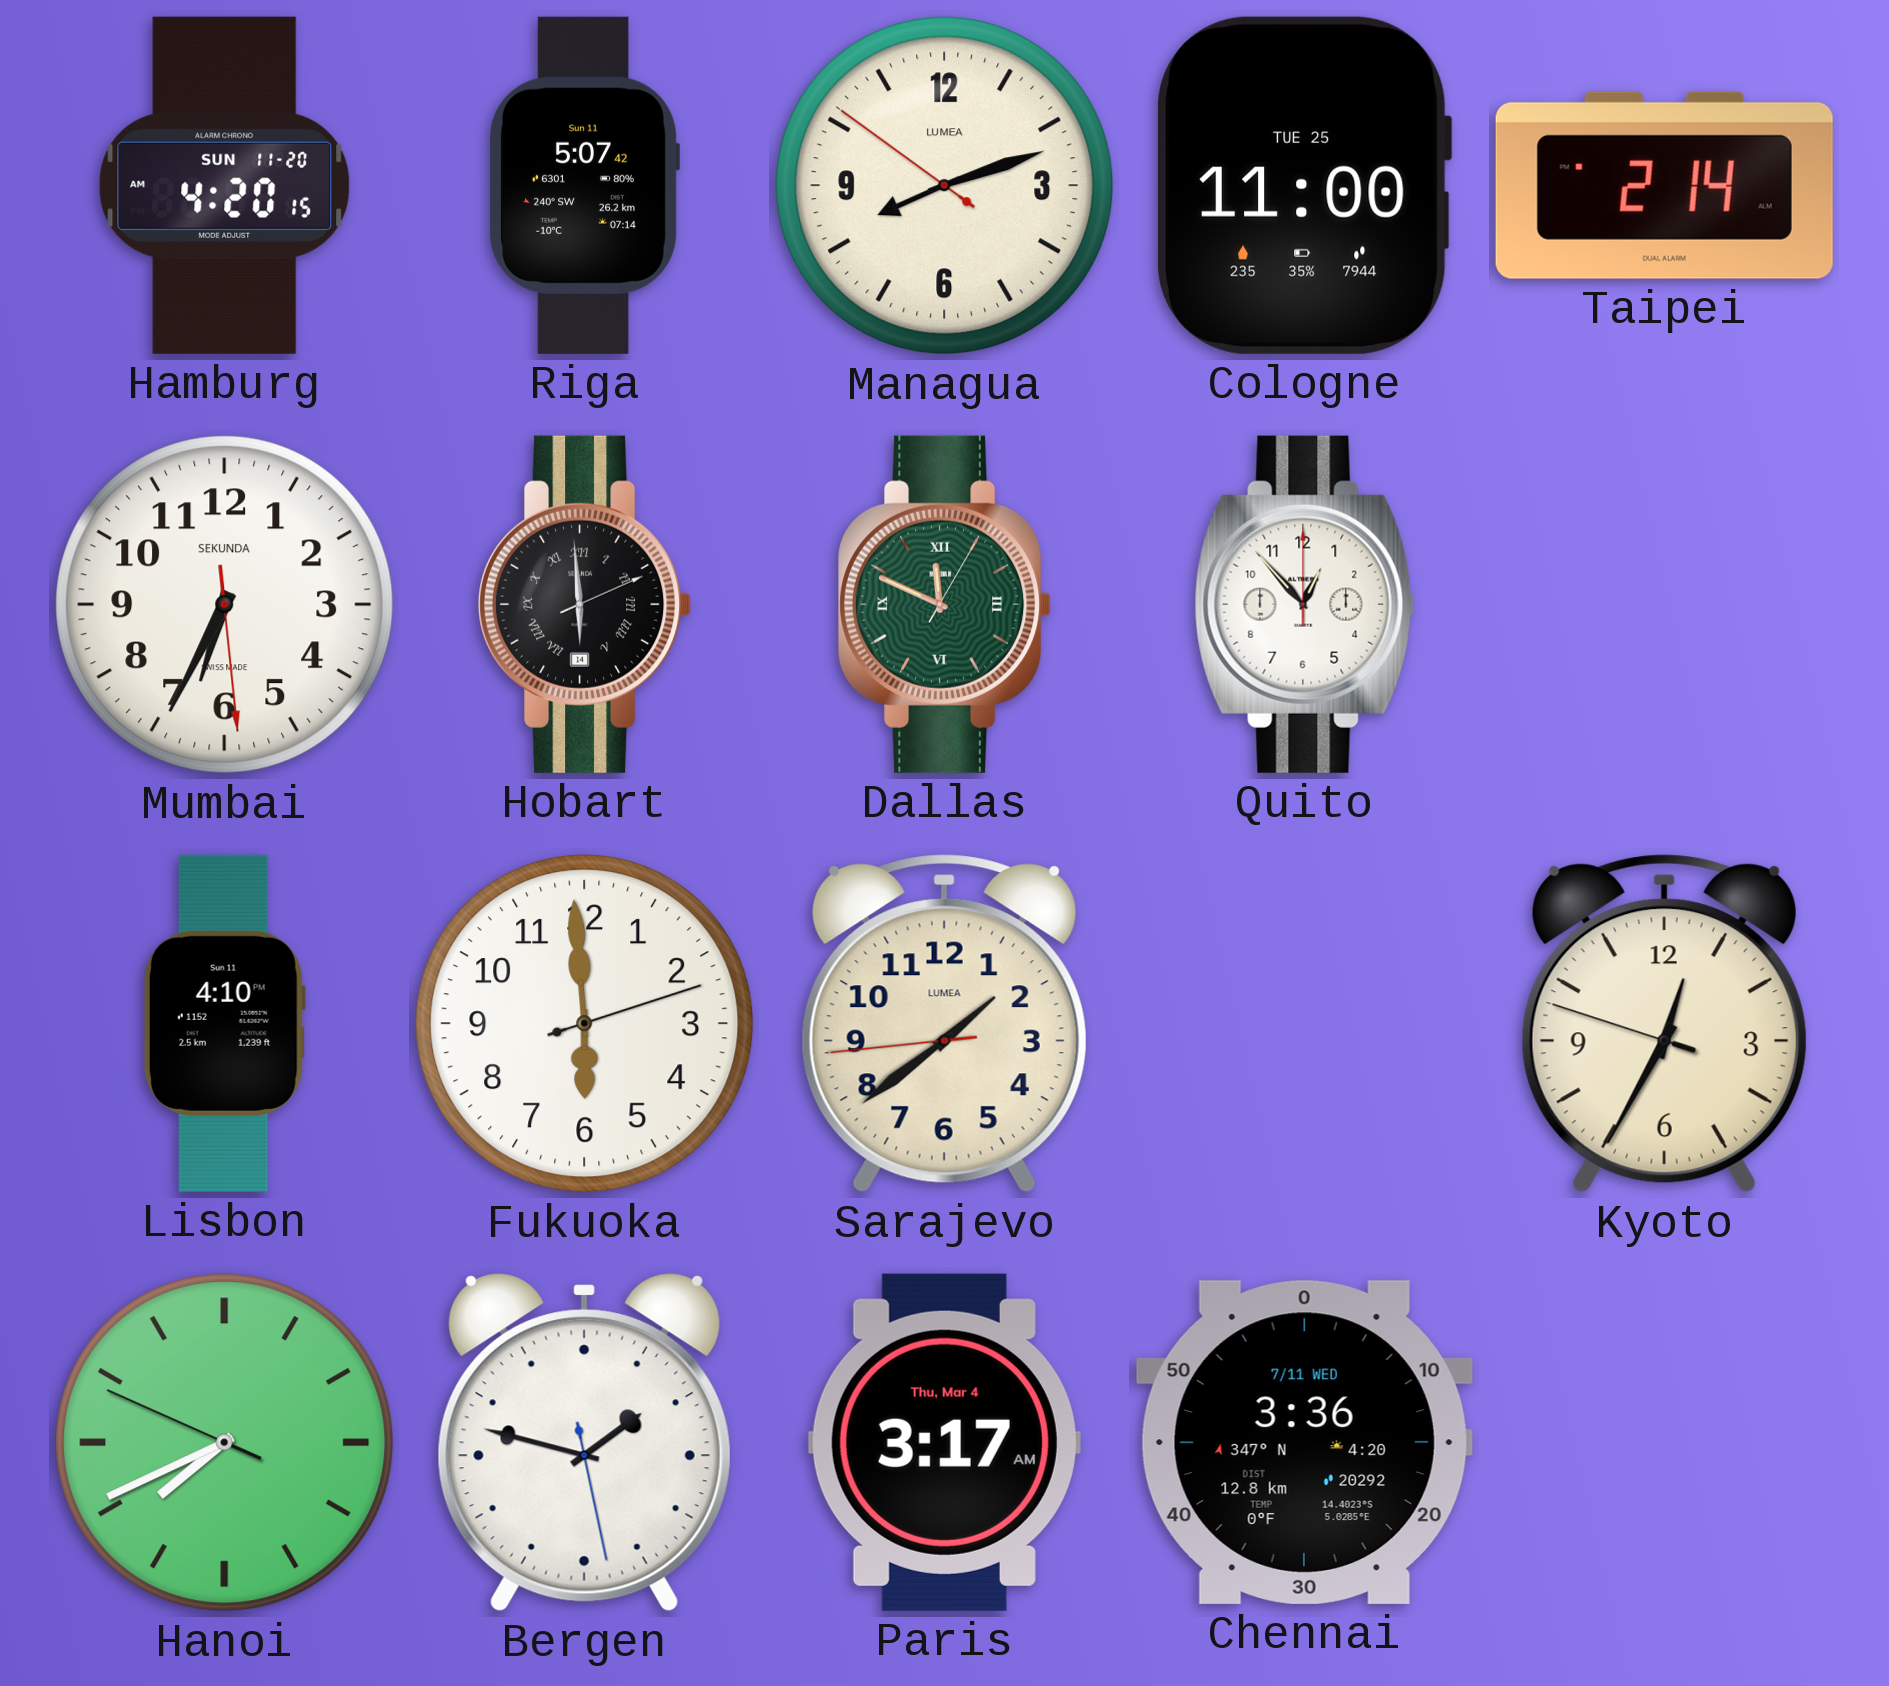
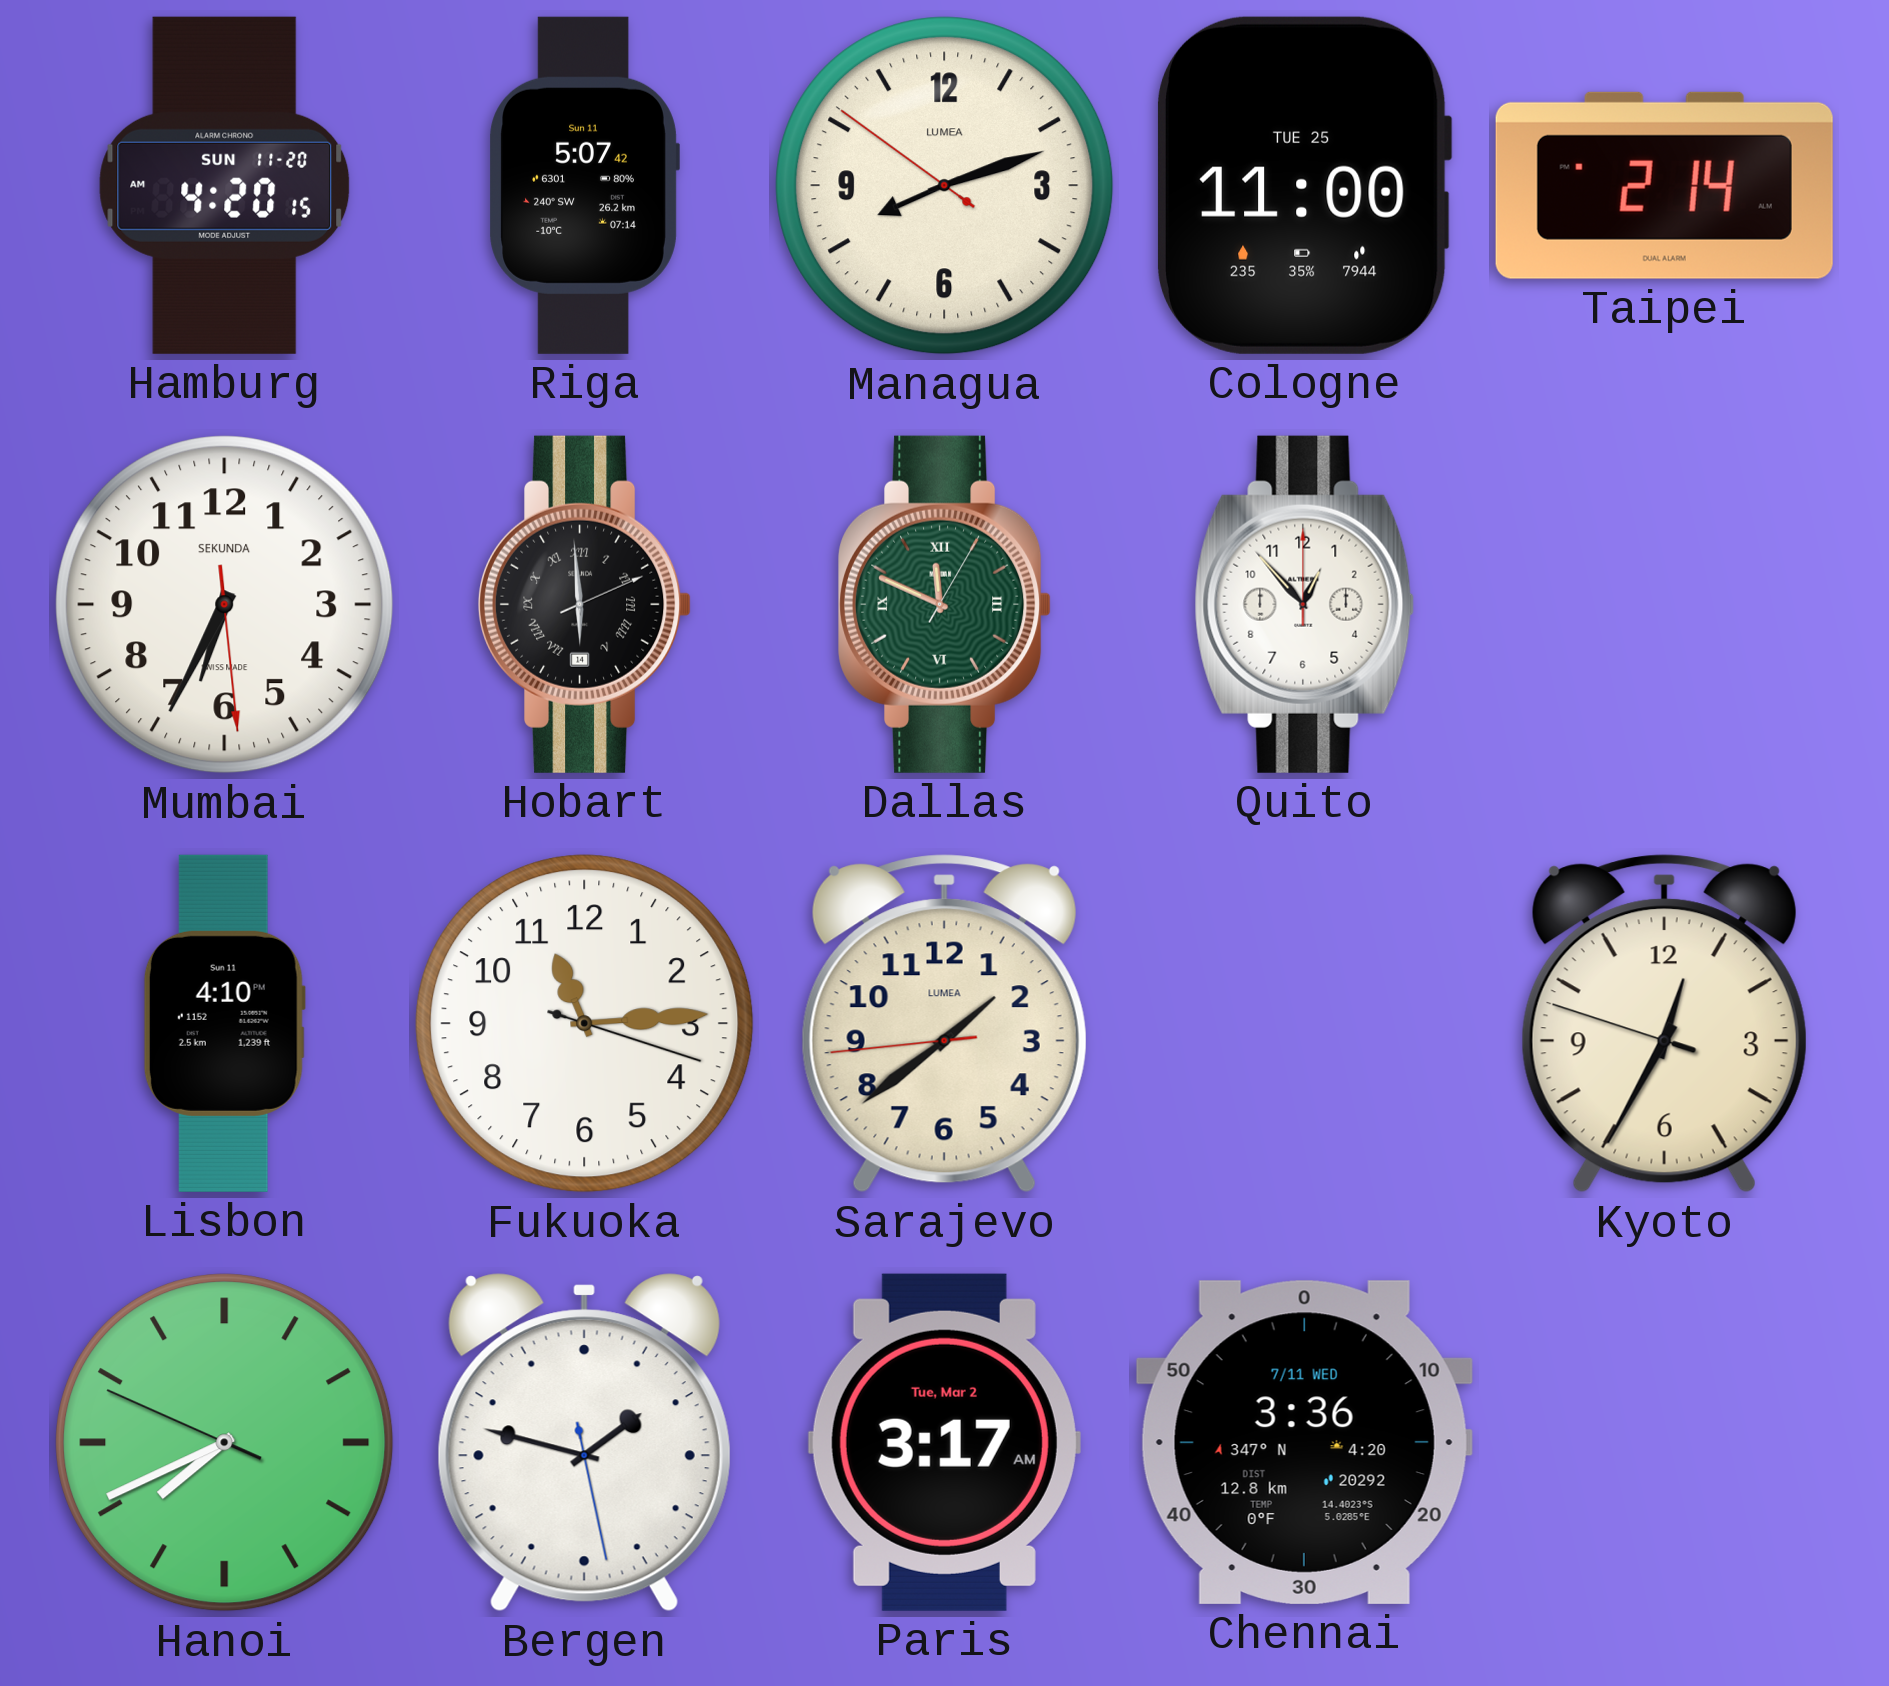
Fukuoka: 5:59 -> 11:14
Paris date: Thu, Mar 4 -> Tue, Mar 2
